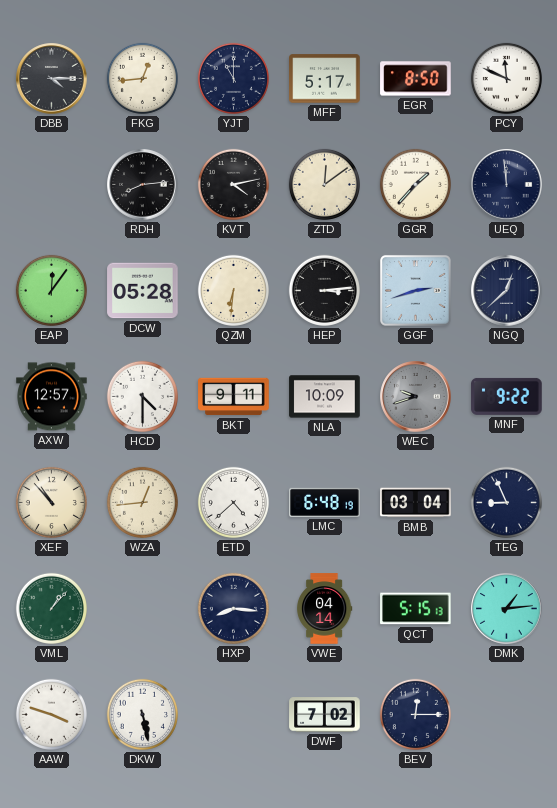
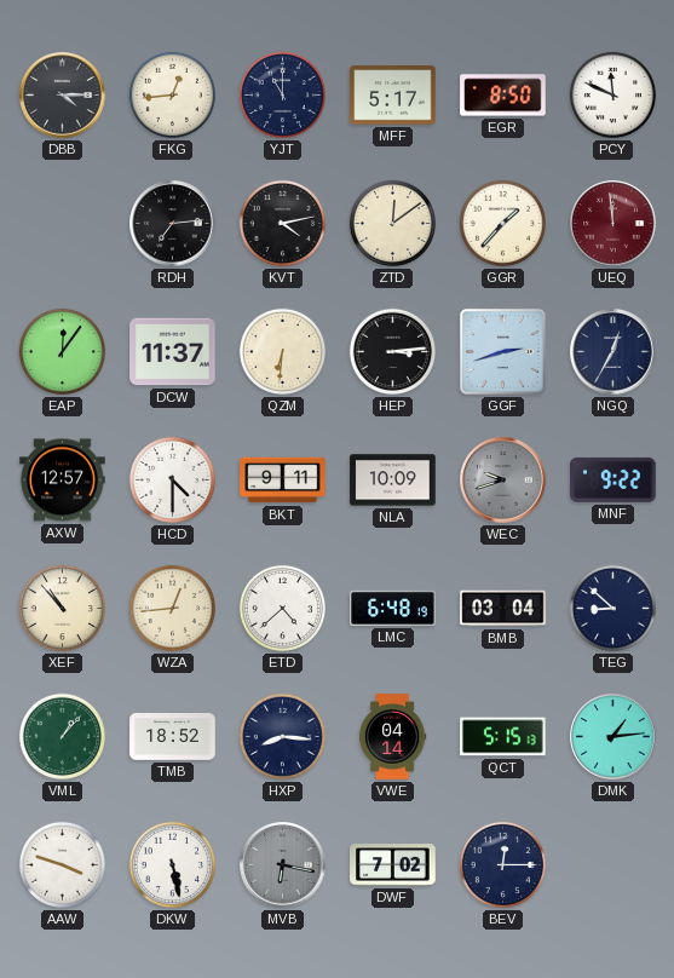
RDH: 8:14 -> 7:14
UEQ dial: navy -> burgundy
DCW: 05:28 -> 11:37
NGQ: 12:38 -> 12:35
TEG: 8:56 -> 8:52
TMB: none -> 18:52
MVB: none -> 6:17
